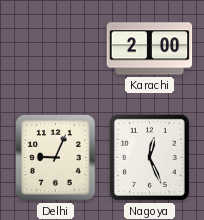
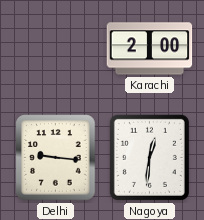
Delhi: 9:04 -> 9:16
Nagoya: 12:26 -> 12:31
